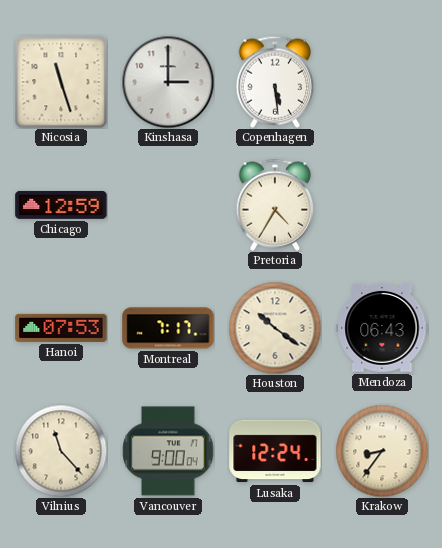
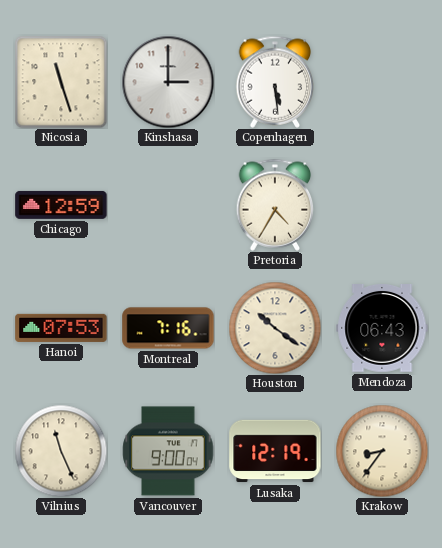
Montreal: 7:17 -> 7:16
Vilnius: 11:23 -> 11:26
Lusaka: 12:24 -> 12:19
